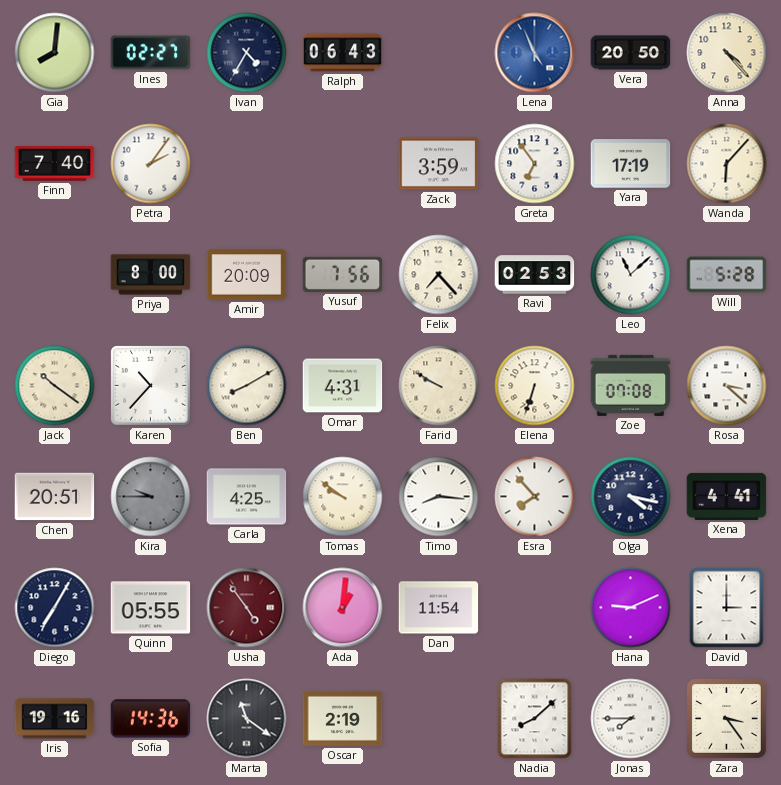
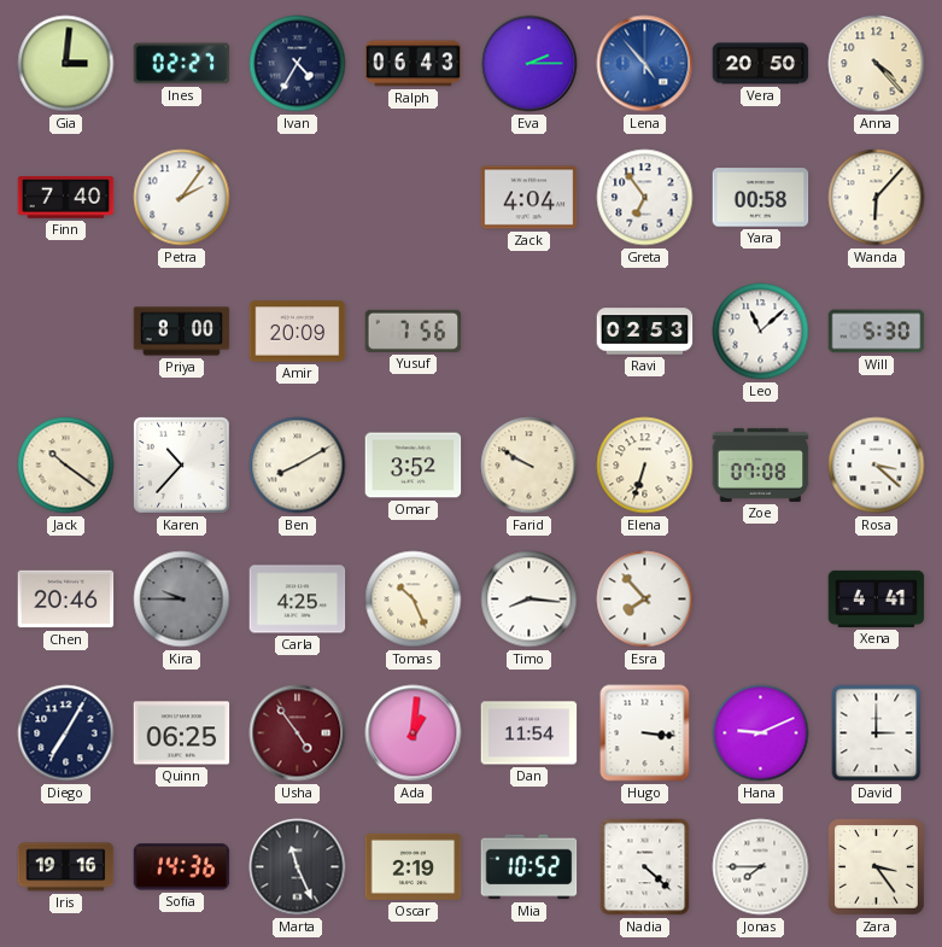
Gia: 8:01 -> 3:01
Eva: none -> 2:15
Lena: 4:56 -> 4:53
Zack: 3:59 -> 4:04
Yara: 17:19 -> 00:58
Felix: 7:23 -> none
Will: 5:28 -> 5:30
Omar: 4:31 -> 3:52
Chen: 20:51 -> 20:46
Tomas: 9:51 -> 10:26
Olga: 4:17 -> none
Quinn: 05:55 -> 06:25
Hugo: none -> 3:16
Marta: 11:21 -> 11:26
Mia: none -> 10:52
Nadia: 8:08 -> 4:22
